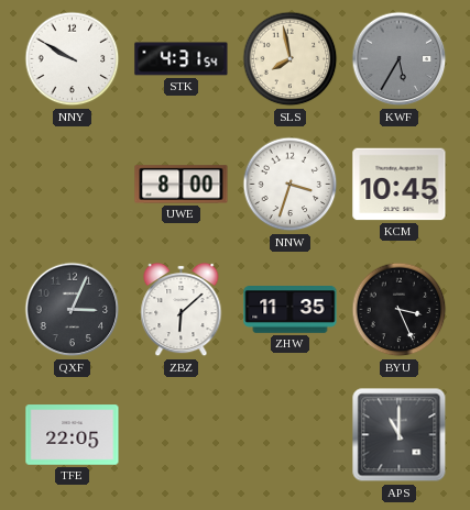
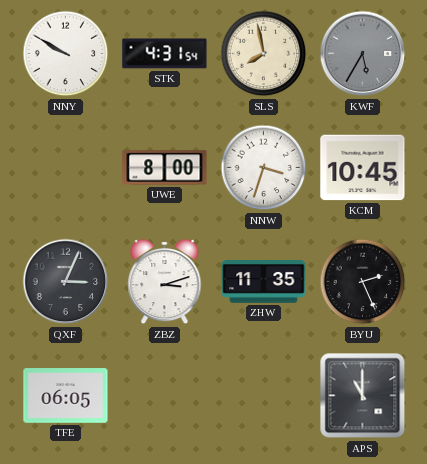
ZBZ: 6:08 -> 3:12
BYU: 3:26 -> 2:26
TFE: 22:05 -> 06:05
